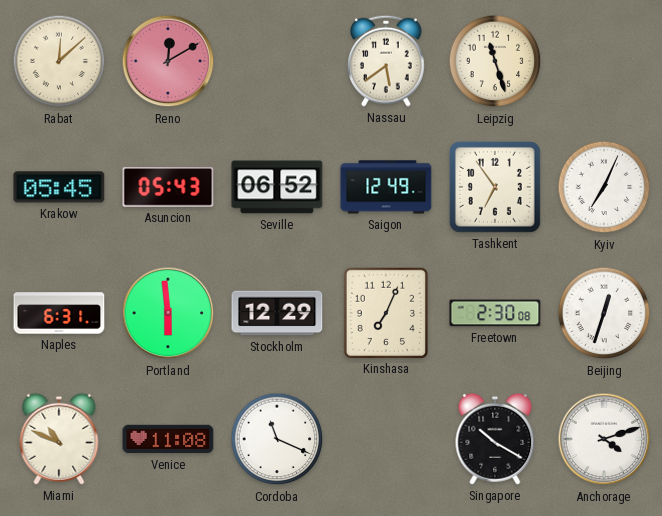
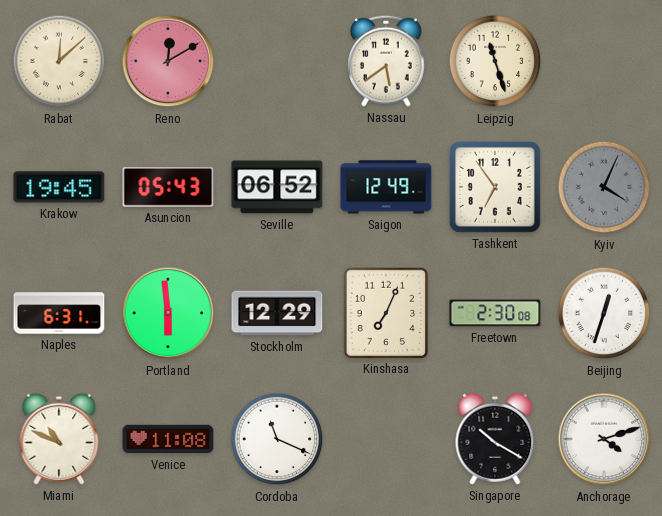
Krakow: 05:45 -> 19:45
Kyiv: 7:04 -> 4:04
Kyiv dial: white -> grey
